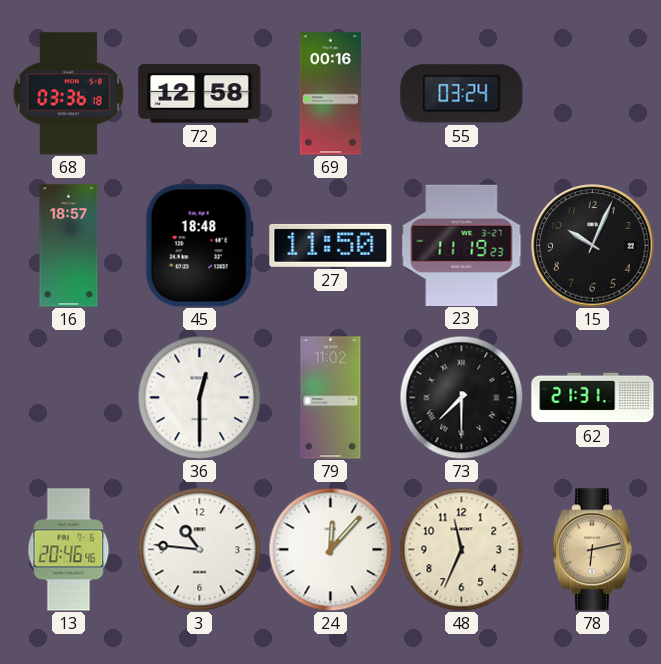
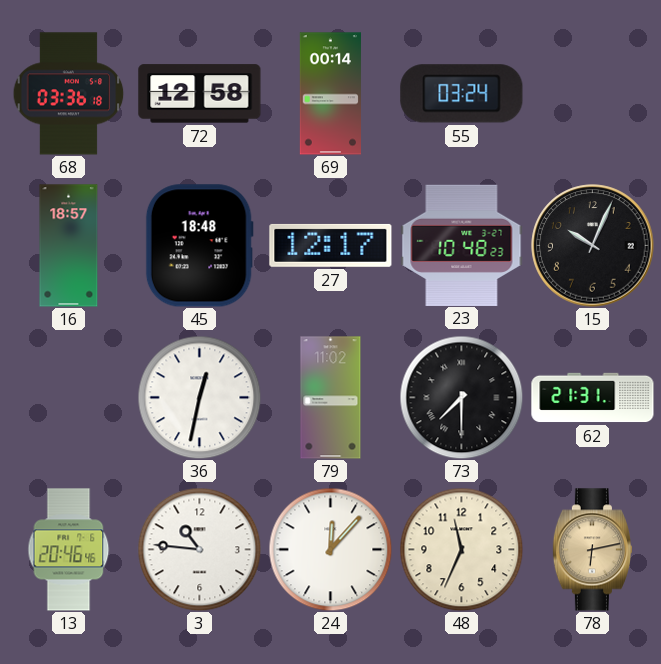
69: 00:16 -> 00:14
27: 11:50 -> 12:17
23: 11:19 -> 10:48
36: 12:30 -> 12:32
